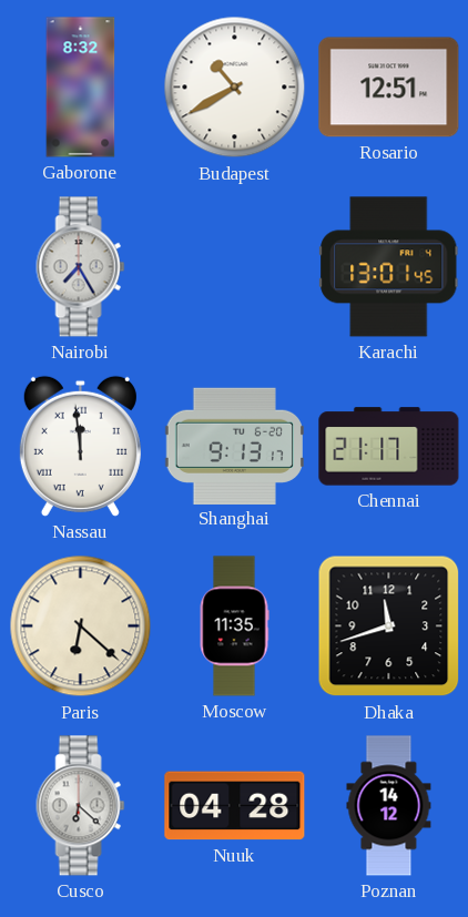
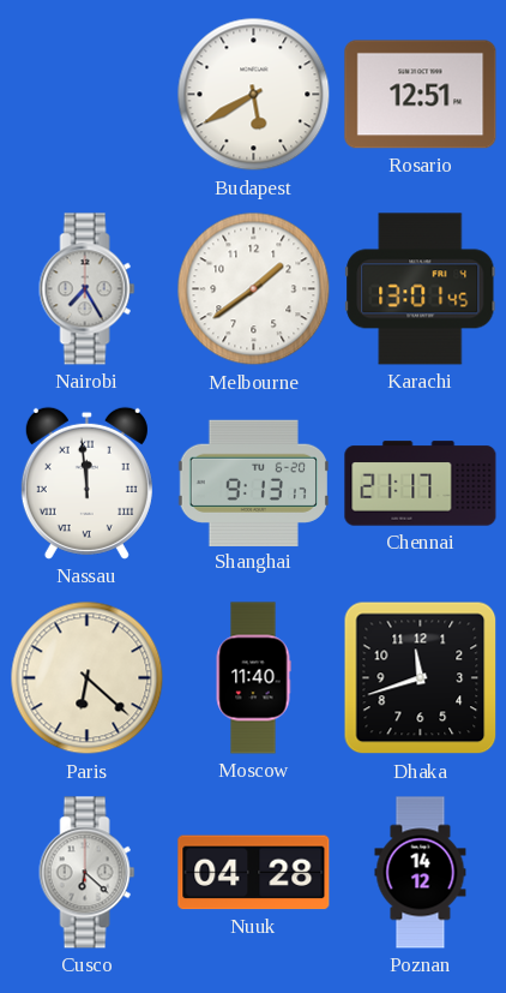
Gaborone: 8:32 -> none
Budapest: 10:40 -> 5:40
Melbourne: none -> 1:39
Moscow: 11:35 -> 11:40
